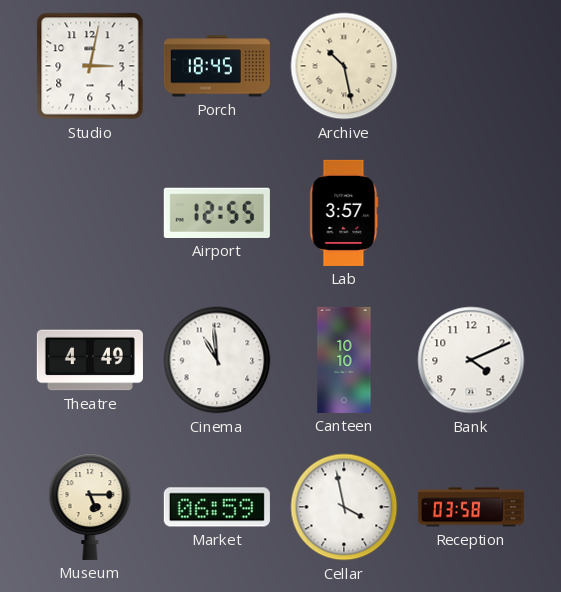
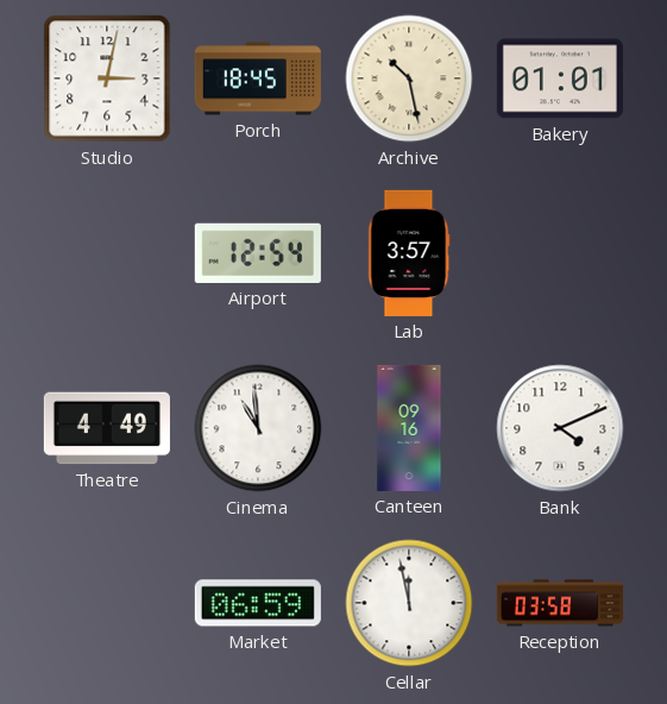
Bakery: none -> 01:01
Airport: 12:55 -> 12:54
Canteen: 10:10 -> 09:16
Museum: 5:15 -> none
Cellar: 3:58 -> 11:58
